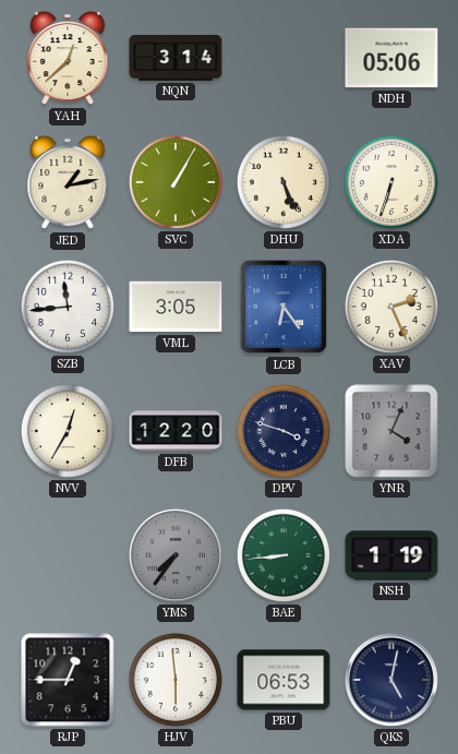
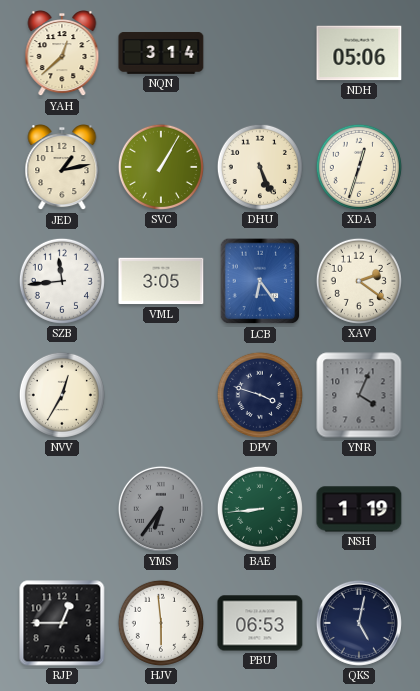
XDA: 6:33 -> 12:33
XAV: 2:26 -> 2:21
DFB: 12:20 -> none
YMS: 7:36 -> 6:36
